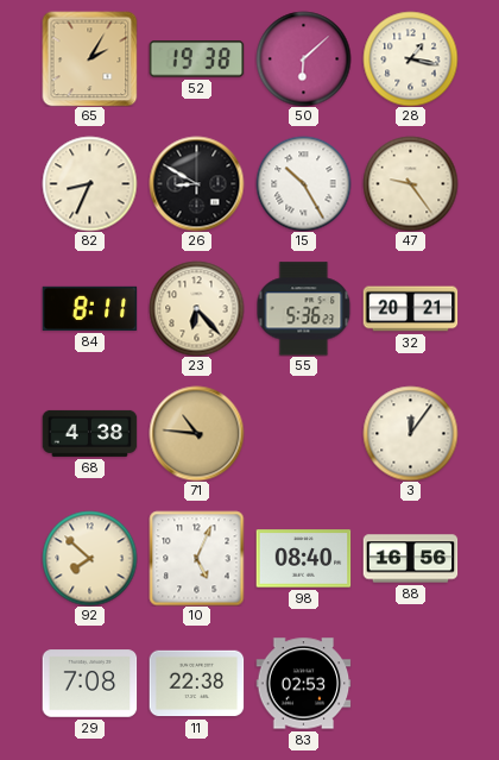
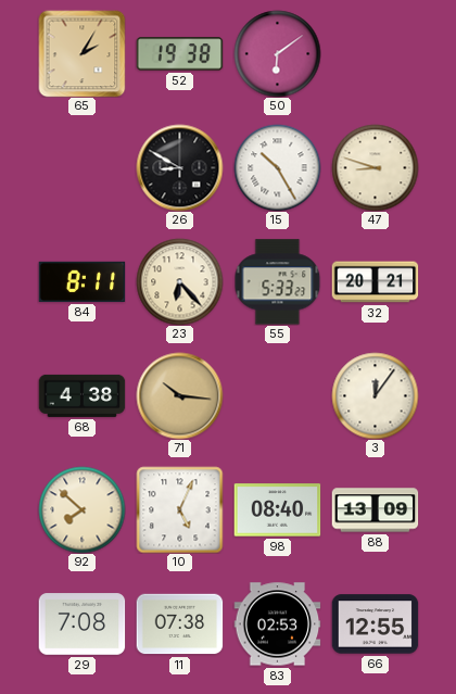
50: 6:08 -> 6:09
28: 1:17 -> none
82: 8:34 -> none
47: 9:24 -> 8:48
55: 5:36 -> 5:33
71: 10:46 -> 10:16
88: 16:56 -> 13:09
11: 22:38 -> 07:38
66: none -> 12:55
